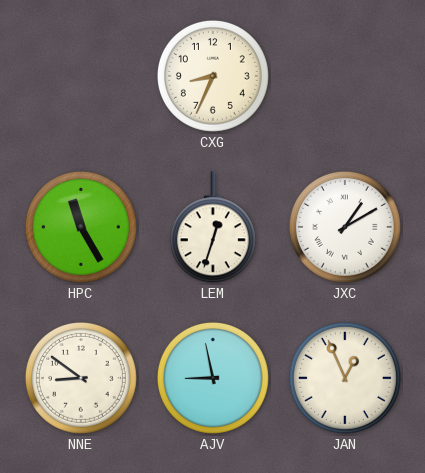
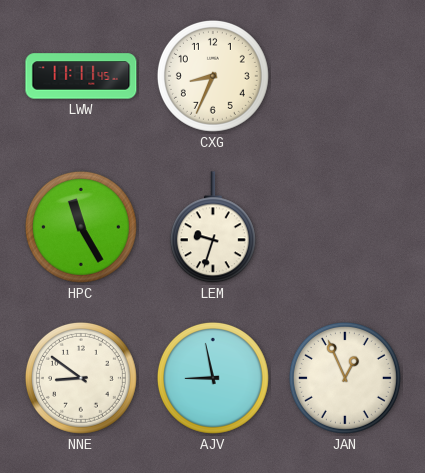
LWW: none -> 11:11
LEM: 12:33 -> 9:33
JXC: 1:10 -> none
